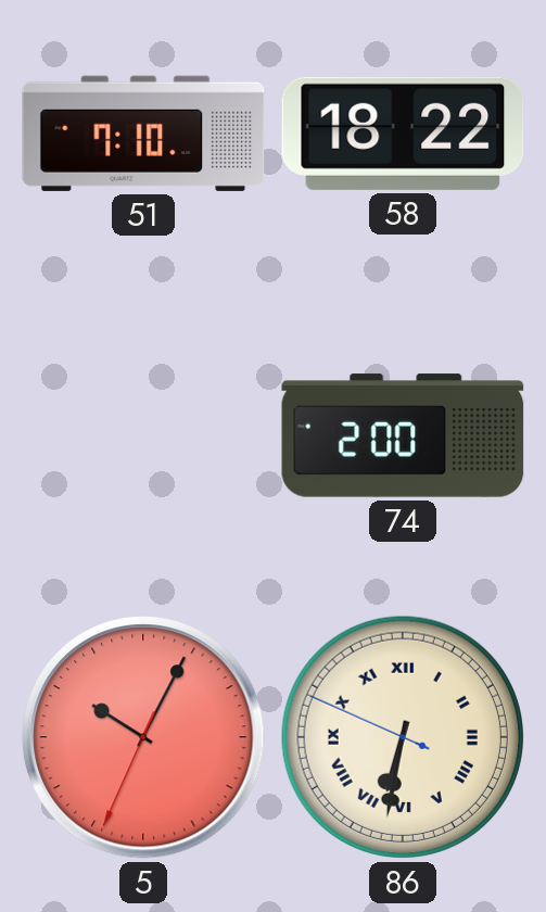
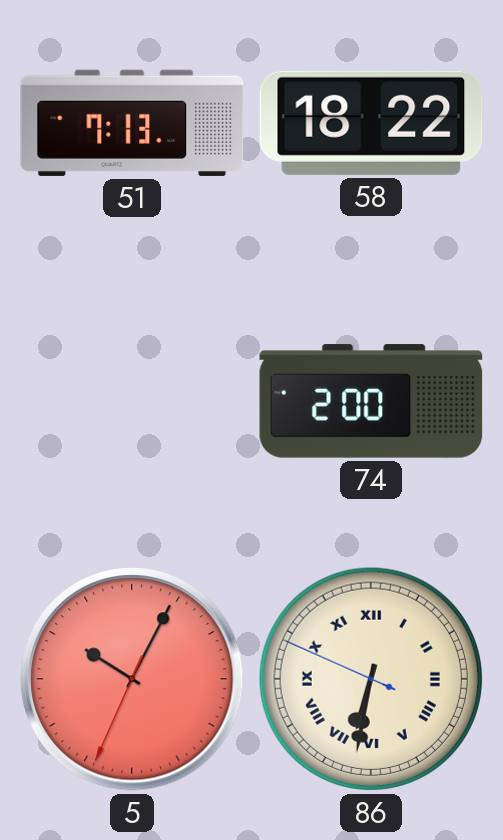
51: 7:10 -> 7:13
